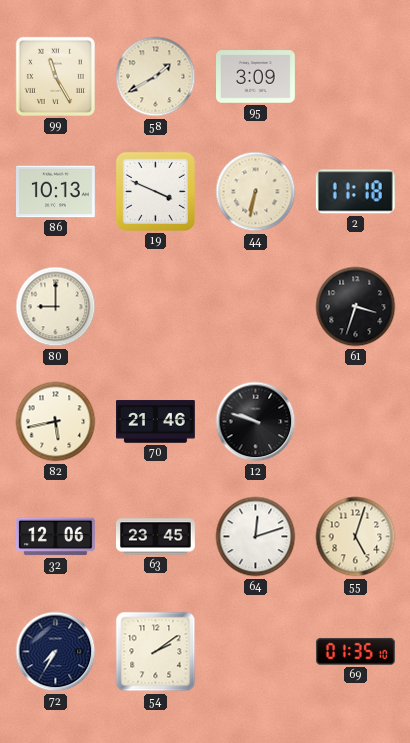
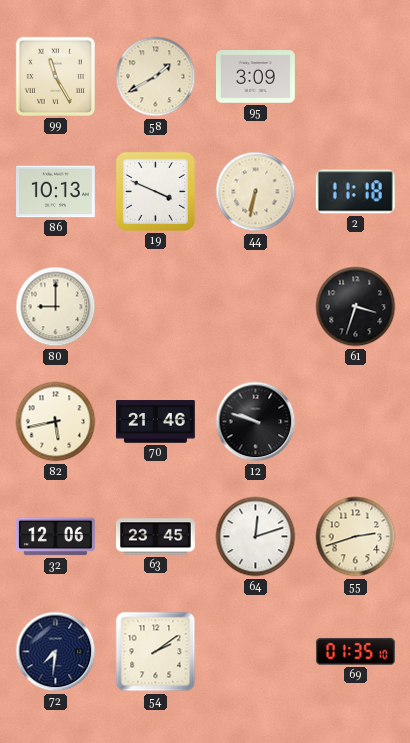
55: 5:03 -> 2:42
72: 7:35 -> 7:31
